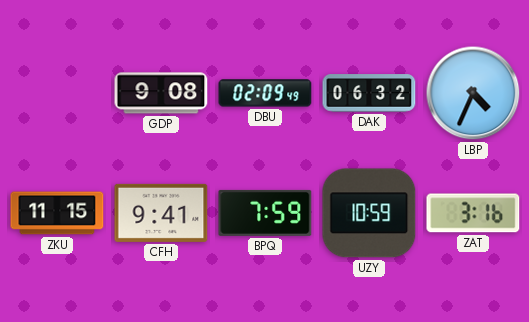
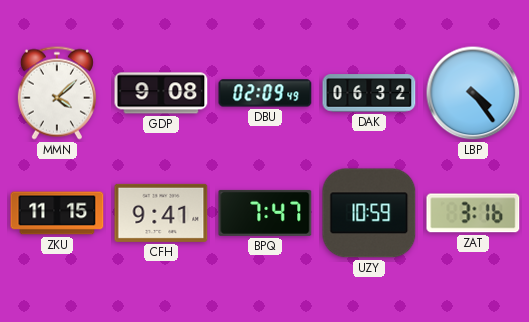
MMN: none -> 4:08
LBP: 4:34 -> 4:24
BPQ: 7:59 -> 7:47
